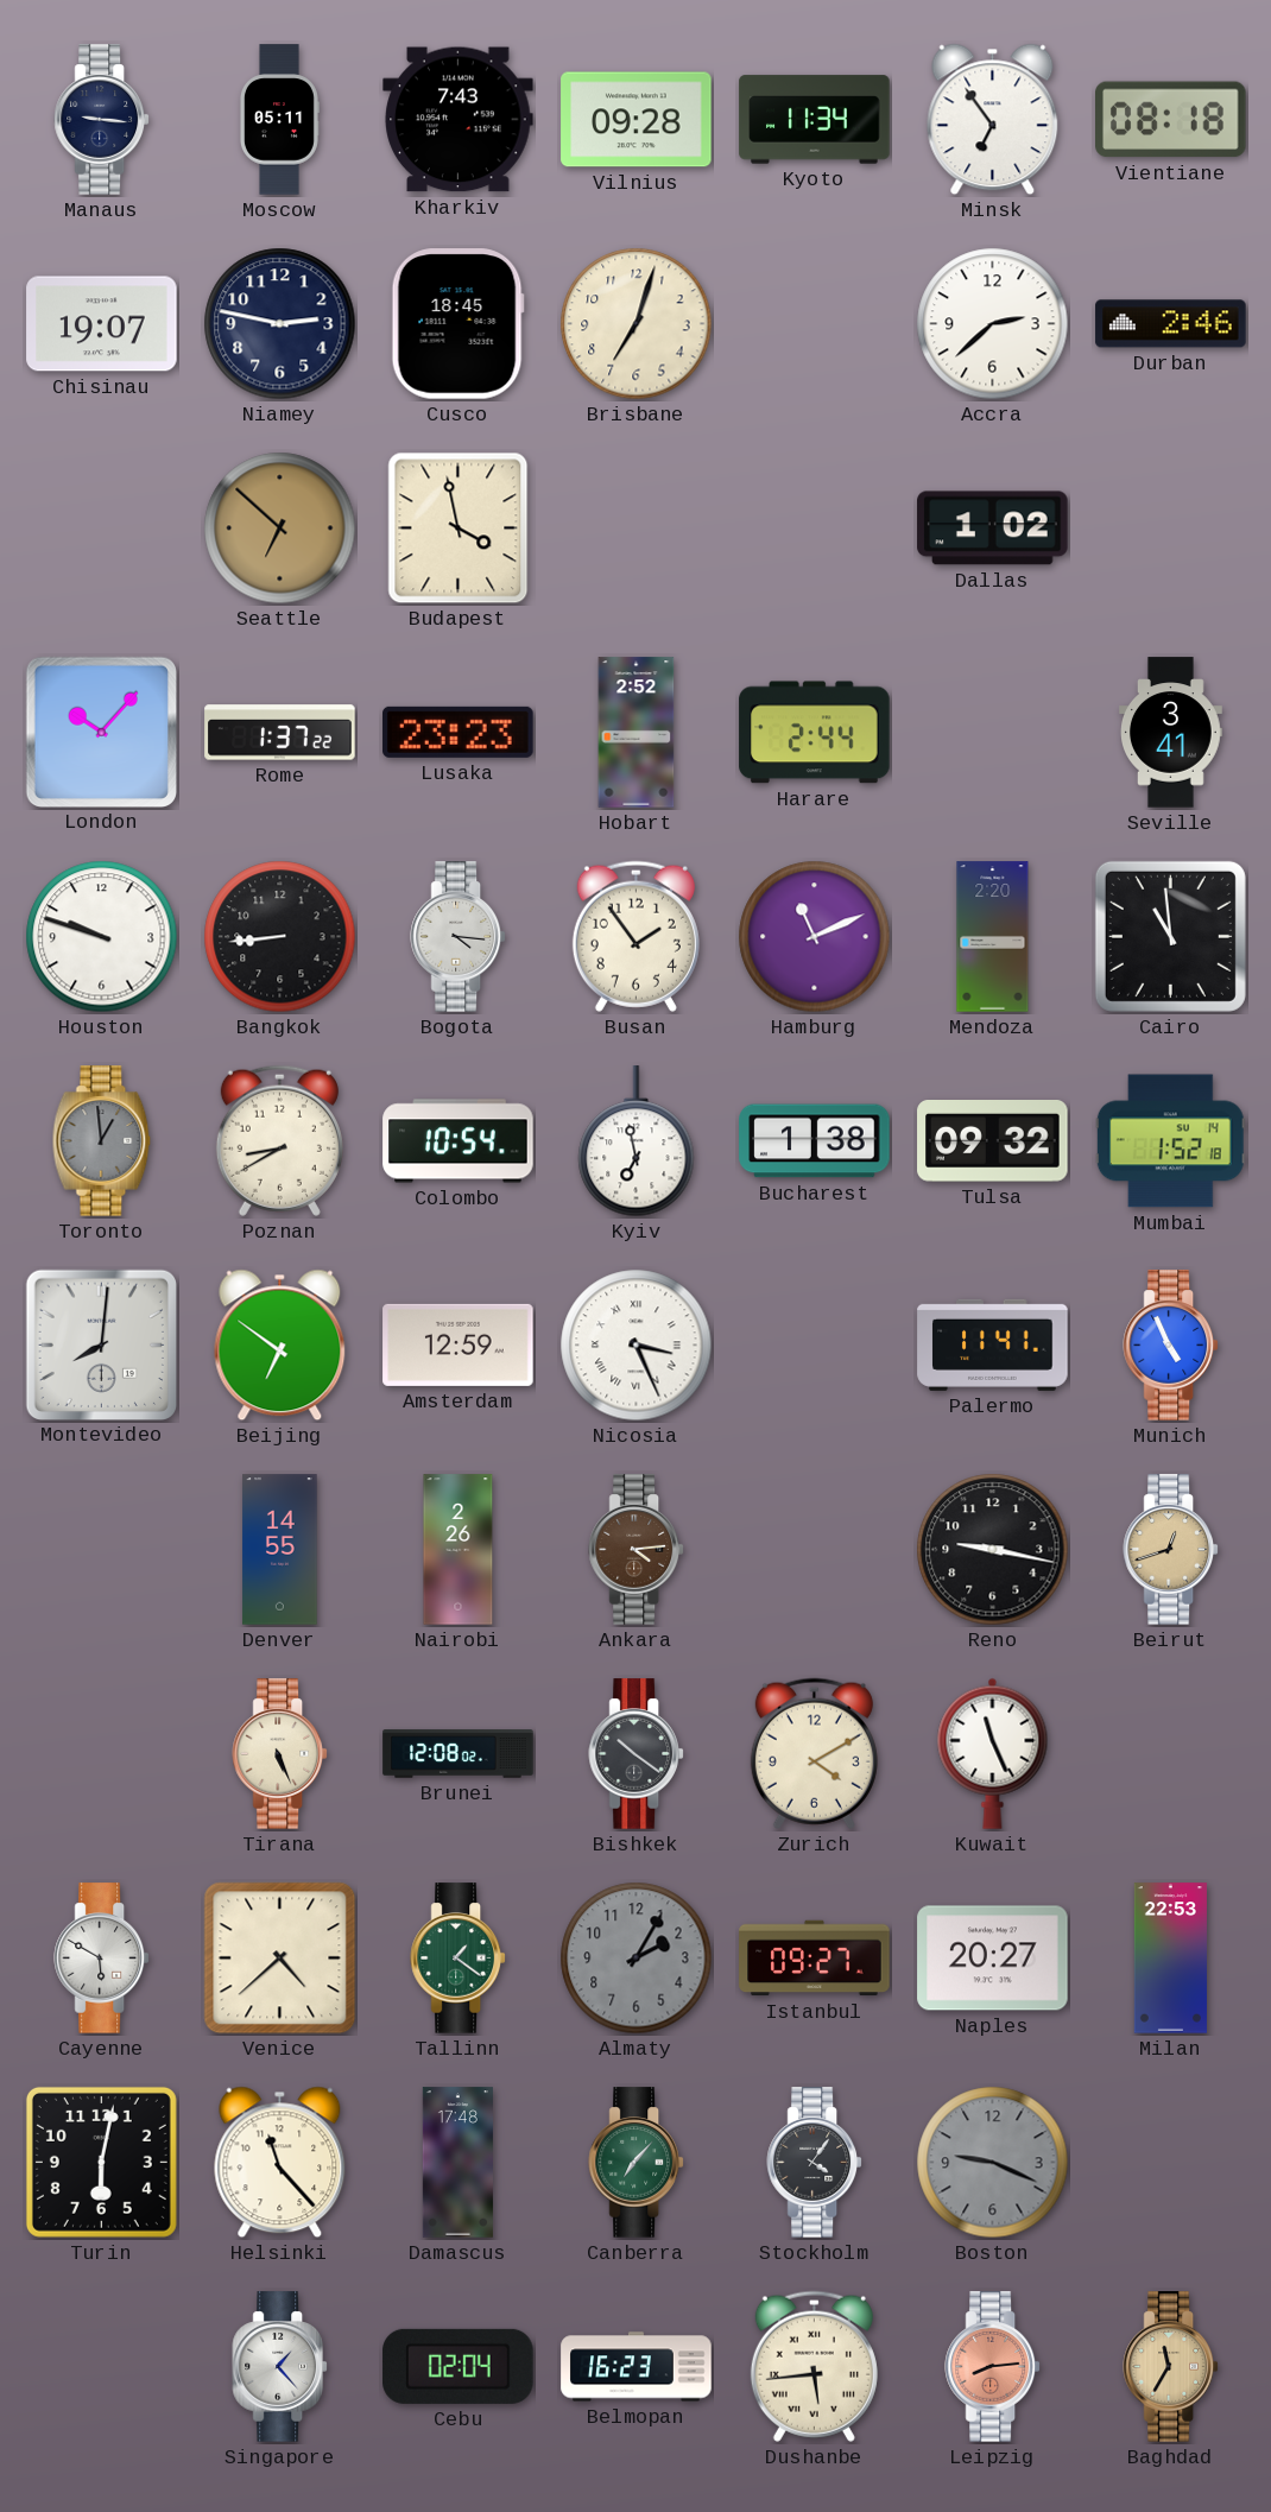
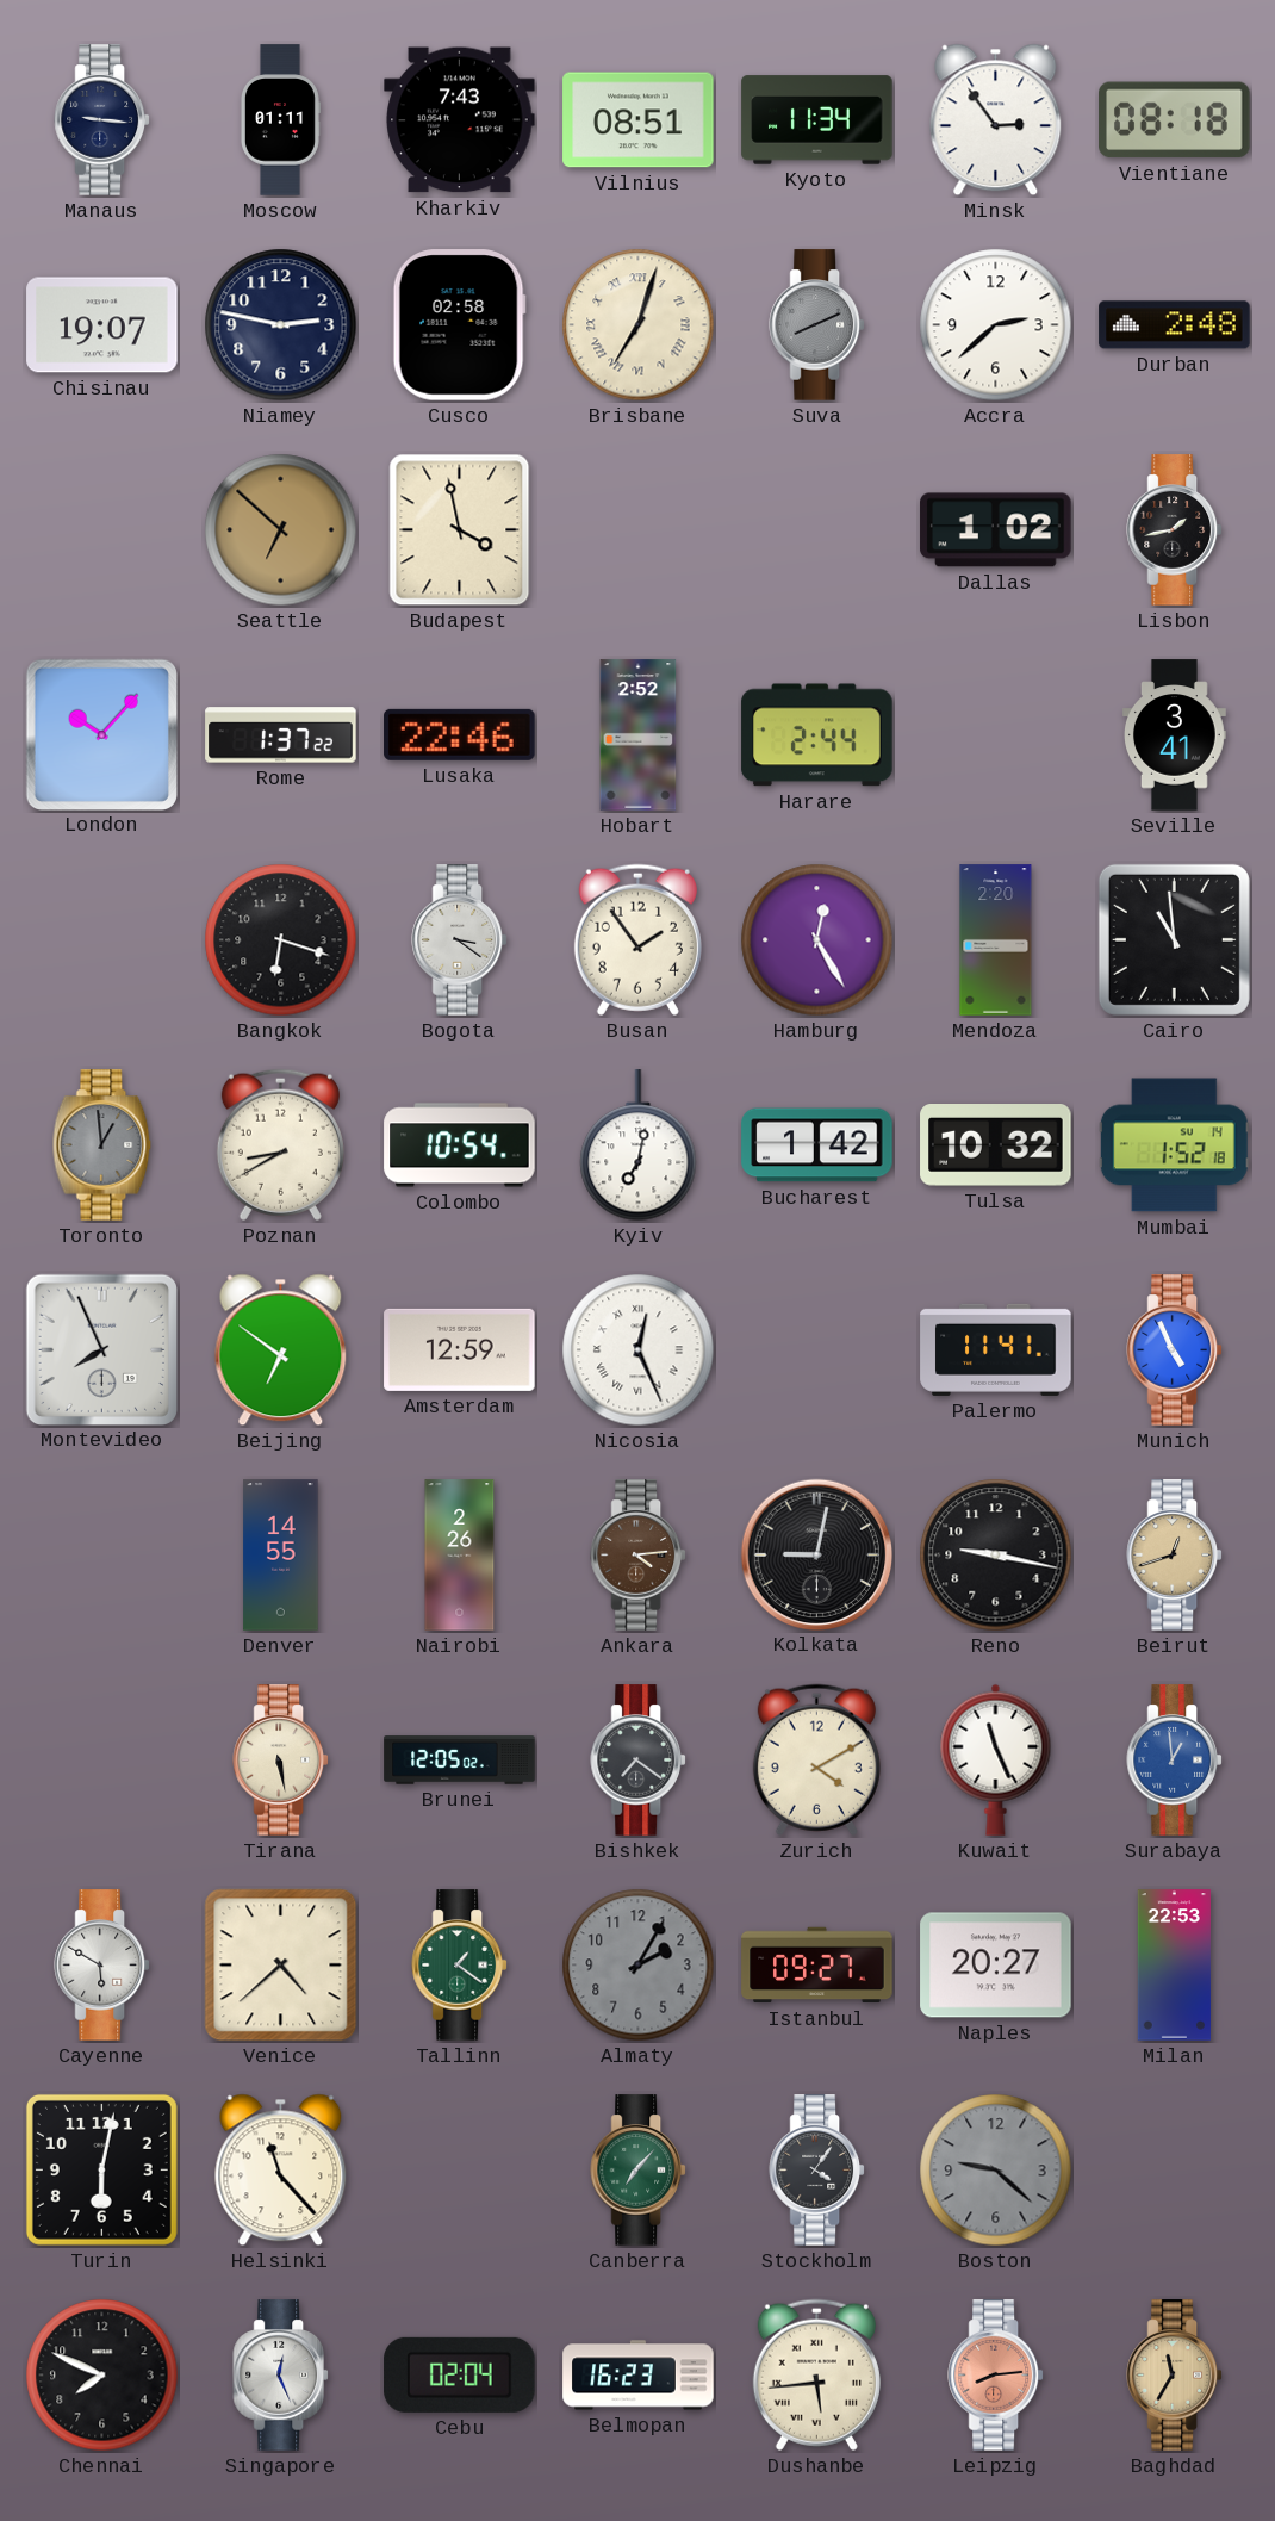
Moscow: 05:11 -> 01:11
Vilnius: 09:28 -> 08:51
Minsk: 6:54 -> 2:54
Cusco: 18:45 -> 02:58
Brisbane numerals: Arabic -> Roman
Suva: none -> 8:11
Durban: 2:46 -> 2:48
Lisbon: none -> 1:43
Lusaka: 23:23 -> 22:46
Houston: 9:48 -> none
Bangkok: 8:44 -> 6:18
Bogota: 4:16 -> 3:21
Hamburg: 11:11 -> 12:25
Kyiv: 6:58 -> 7:02
Bucharest: 1:38 -> 1:42
Tulsa: 09:32 -> 10:32
Montevideo: 8:01 -> 7:56
Nicosia: 3:26 -> 12:26
Kolkata: none -> 9:02
Tirana: 5:26 -> 5:28
Brunei: 12:08 -> 12:05
Bishkek: 10:21 -> 7:21
Surabaya: none -> 12:59
Damascus: 17:48 -> none
Boston: 9:19 -> 9:22
Chennai: none -> 7:49
Singapore: 1:23 -> 12:26
